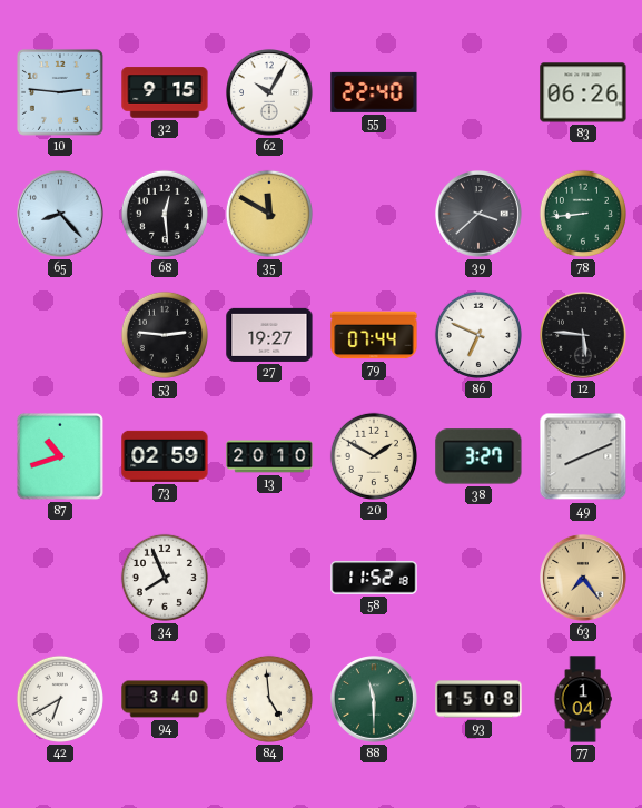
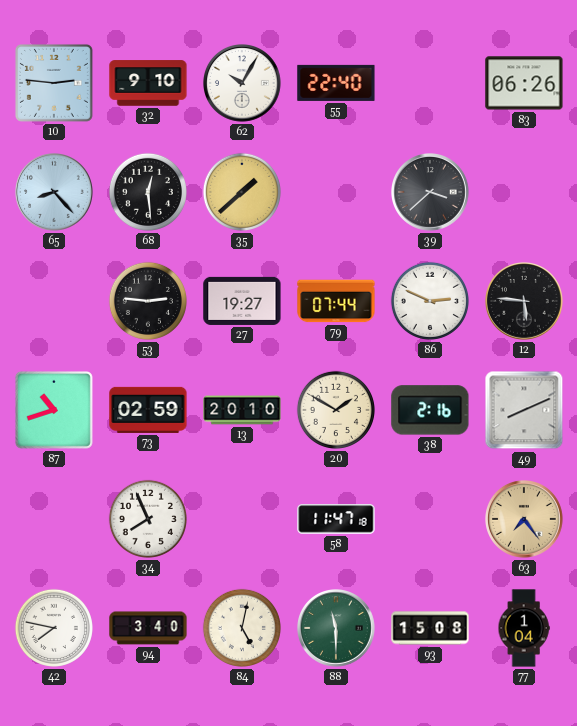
32: 9:15 -> 9:10
35: 11:50 -> 1:38
78: 8:44 -> none
86: 6:49 -> 2:49
38: 3:27 -> 2:16
58: 11:52 -> 11:47
42: 6:40 -> 7:47
84: 4:59 -> 5:02
